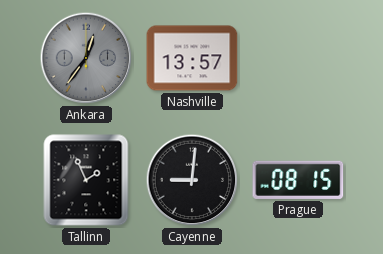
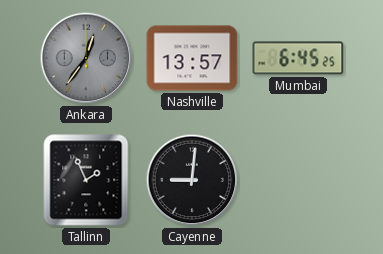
Mumbai: none -> 6:45
Prague: 08:15 -> none
